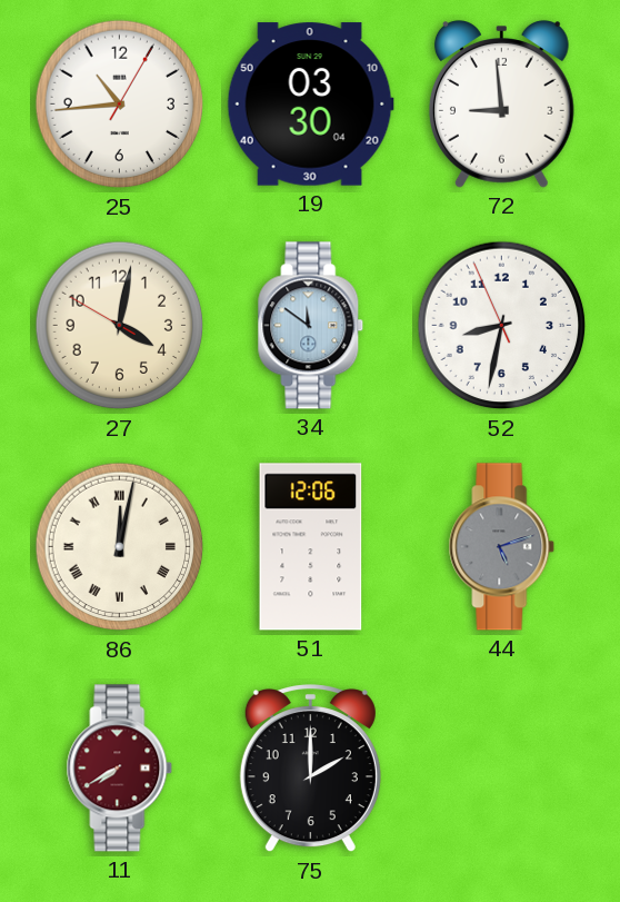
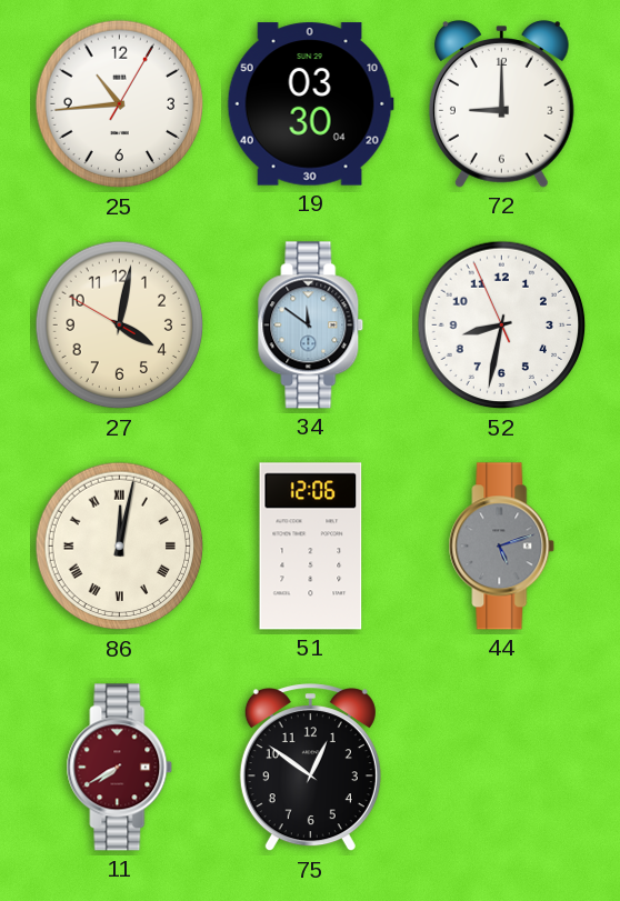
72: 8:59 -> 9:00
75: 2:00 -> 12:51
